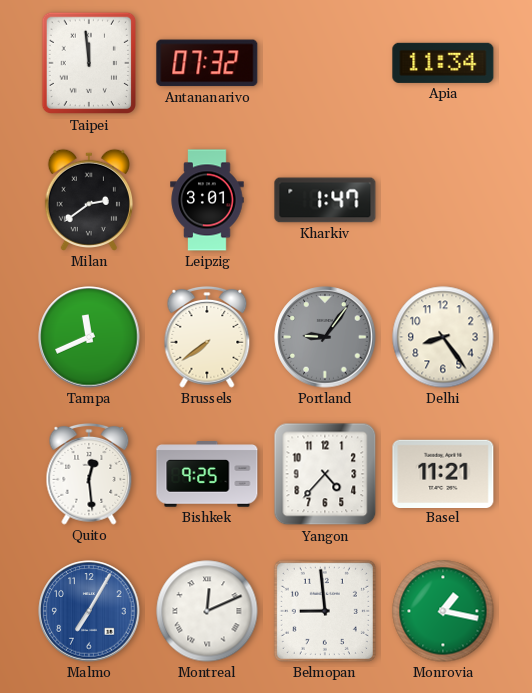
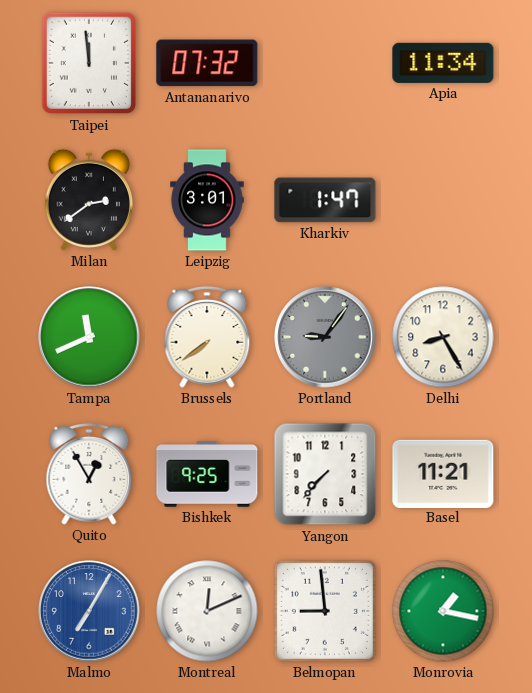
Delhi: 8:24 -> 8:25
Quito: 12:29 -> 12:55
Yangon: 4:37 -> 7:37
